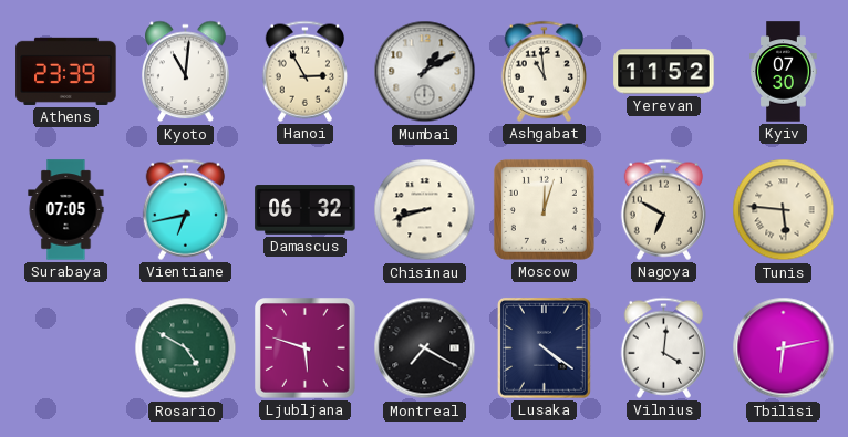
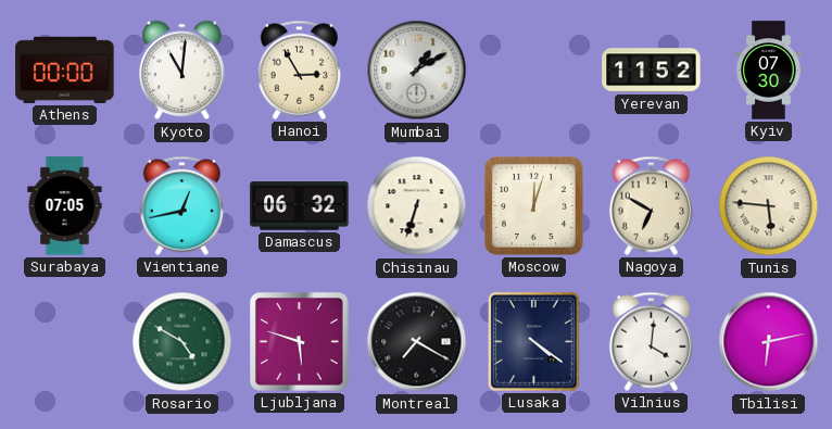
Athens: 23:39 -> 00:00
Ashgabat: 10:59 -> none
Vientiane: 6:43 -> 12:43
Chisinau: 8:42 -> 6:33
